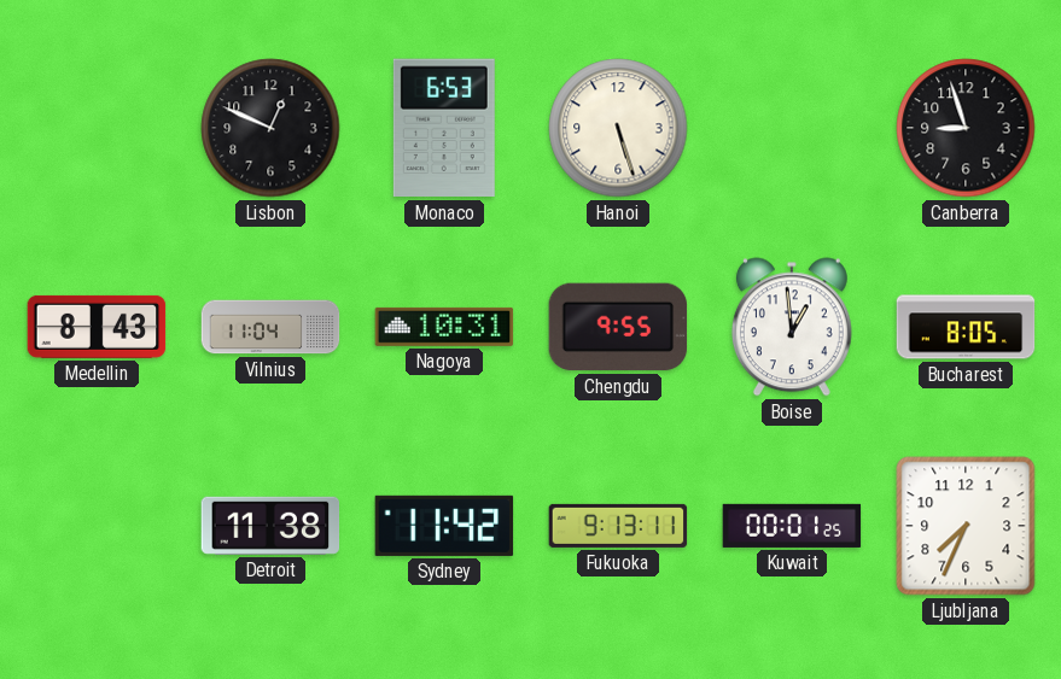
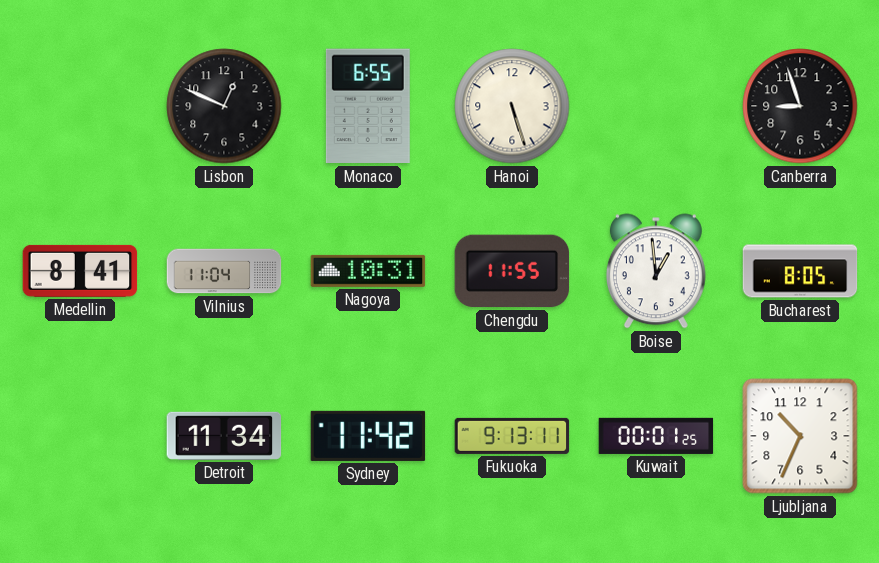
Monaco: 6:53 -> 6:55
Medellin: 8:43 -> 8:41
Chengdu: 9:55 -> 11:55
Detroit: 11:38 -> 11:34
Ljubljana: 7:34 -> 10:34
